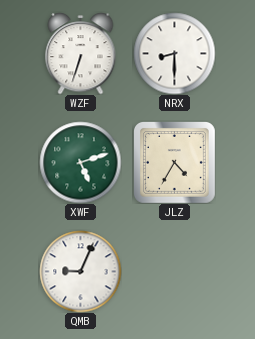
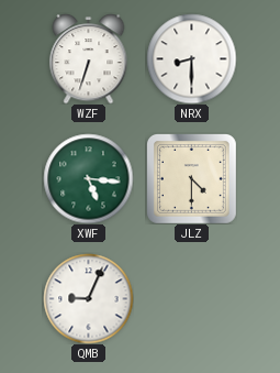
XWF: 5:12 -> 5:16
JLZ: 4:35 -> 4:30
